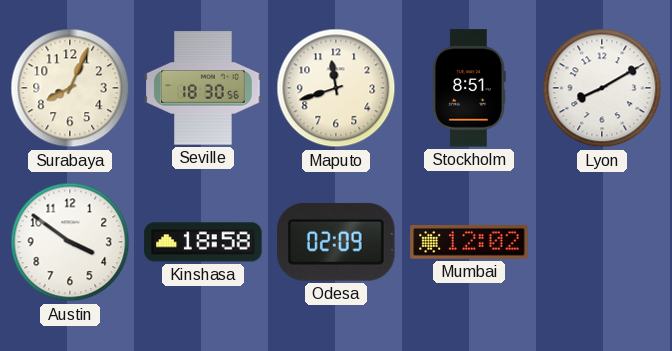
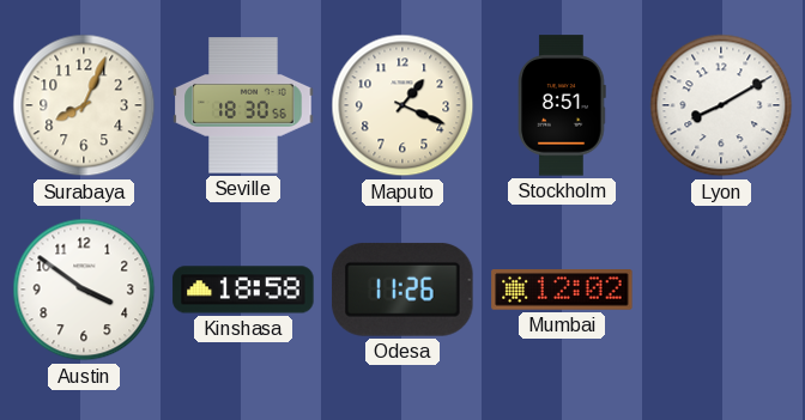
Maputo: 11:42 -> 1:19
Odesa: 02:09 -> 11:26
